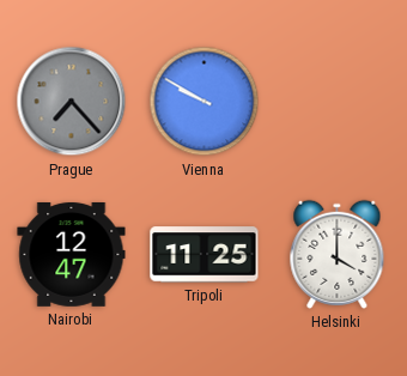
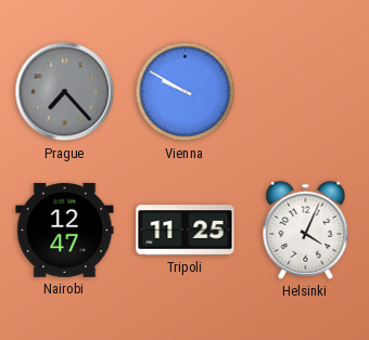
Helsinki: 4:00 -> 4:04
